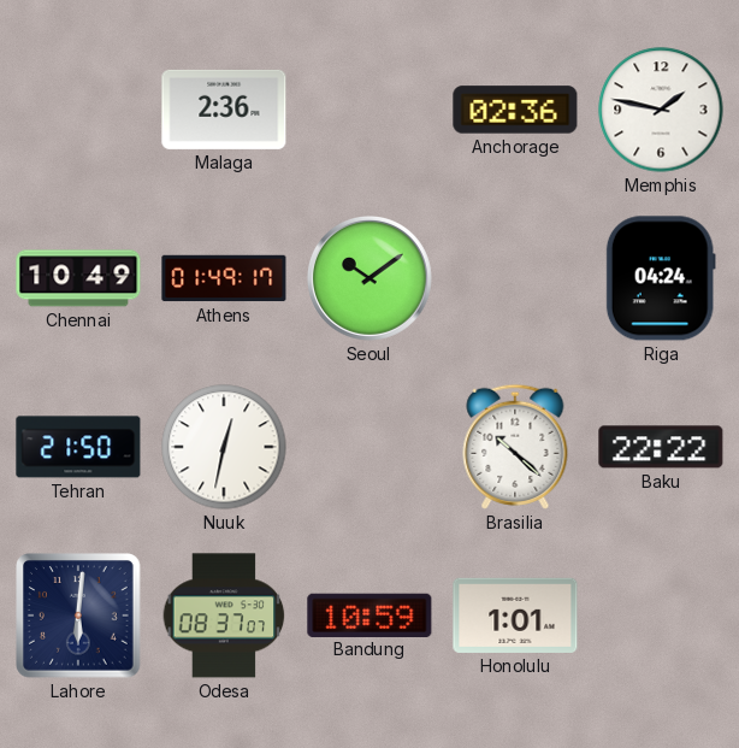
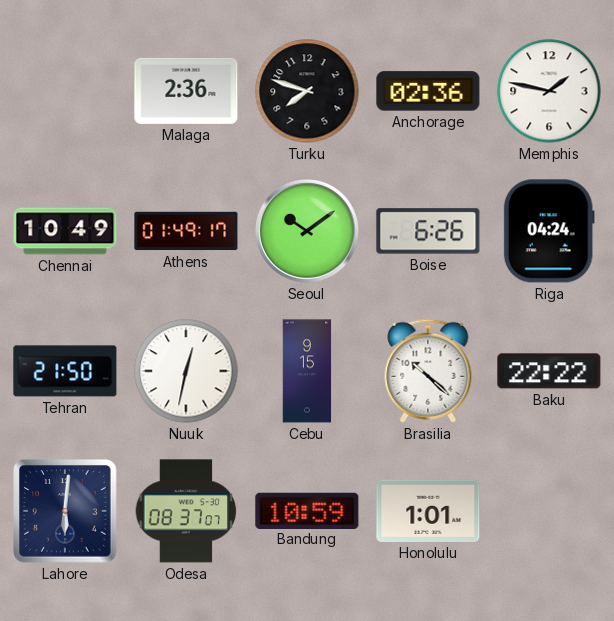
Turku: none -> 7:48
Boise: none -> 6:26
Cebu: none -> 9:15
